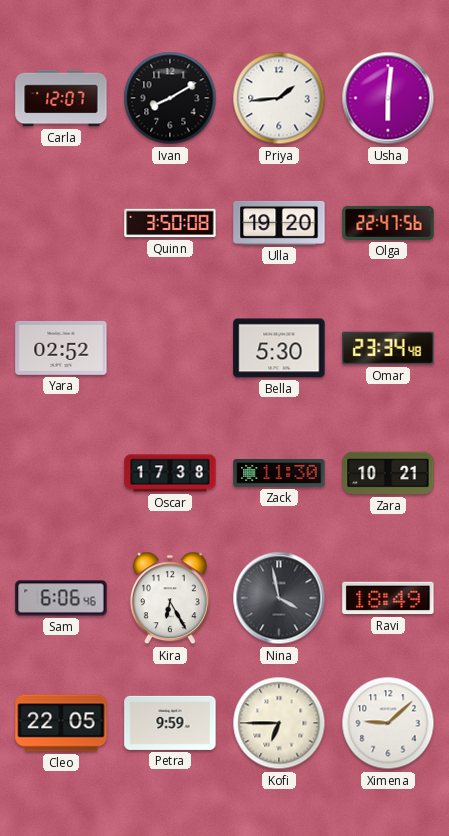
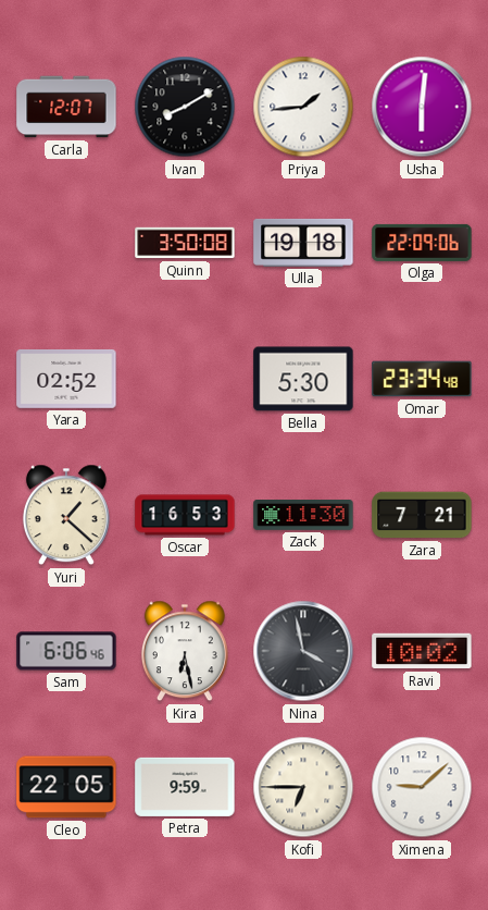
Ulla: 19:20 -> 19:18
Olga: 22:47 -> 22:09
Yuri: none -> 1:22
Oscar: 17:38 -> 16:53
Zara: 10:21 -> 7:21
Kira: 6:25 -> 6:28
Ravi: 18:49 -> 10:02
